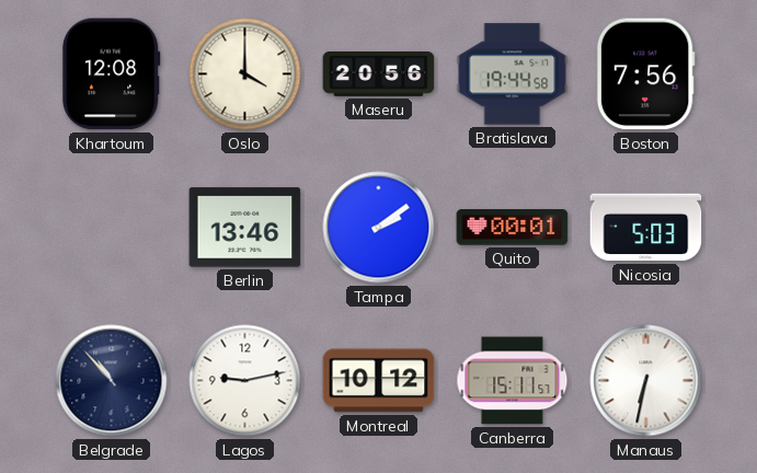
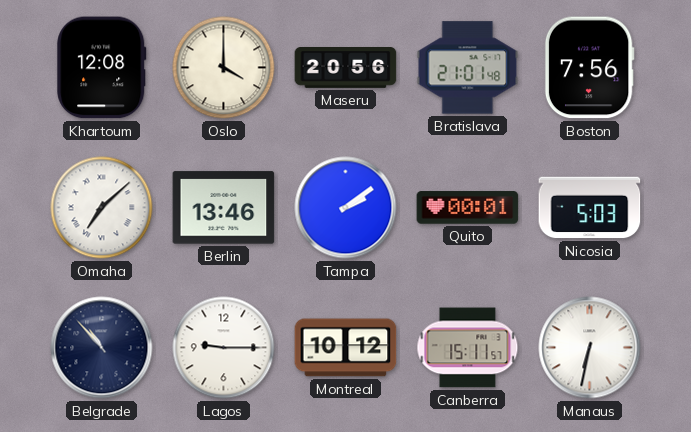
Bratislava: 19:44 -> 21:01
Omaha: none -> 7:08
Lagos: 9:13 -> 9:15
